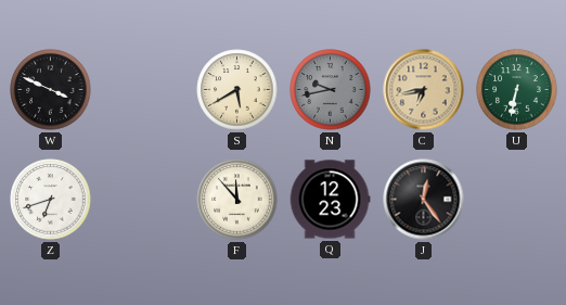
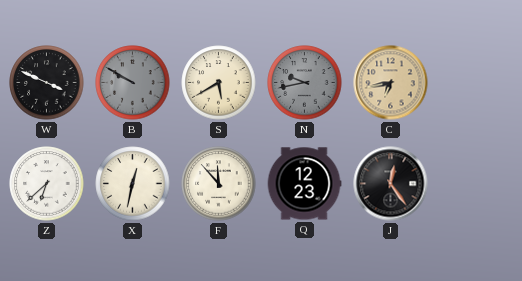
B: none -> 9:50
U: 6:32 -> none
Z: 6:42 -> 6:38
X: none -> 12:32
